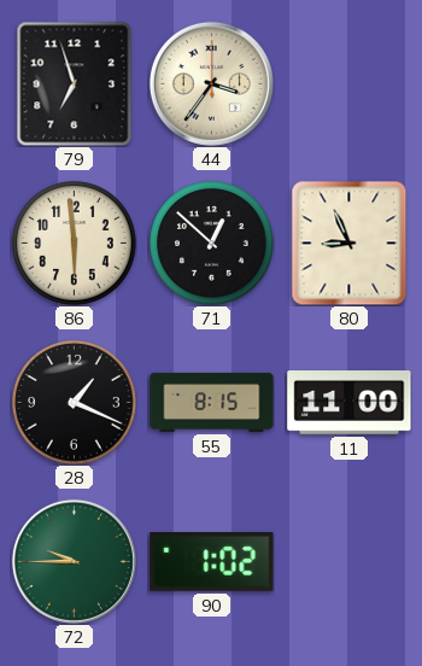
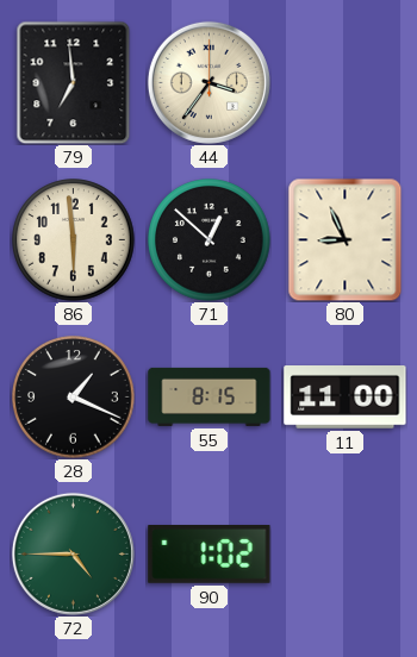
79: 6:57 -> 6:59
72: 9:45 -> 4:45
